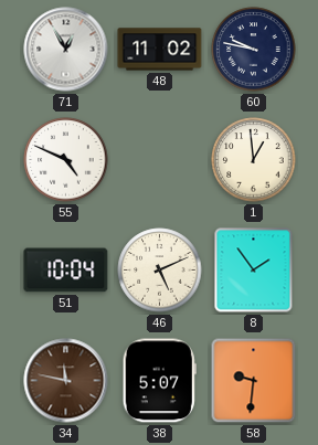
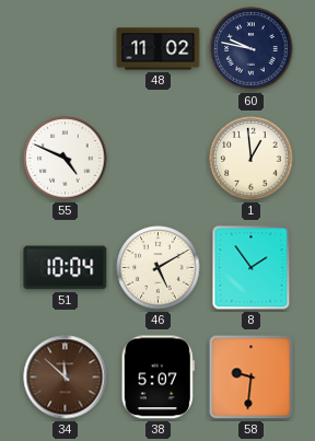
71: 12:55 -> none
46: 5:11 -> 5:10
34: 11:47 -> 11:52
